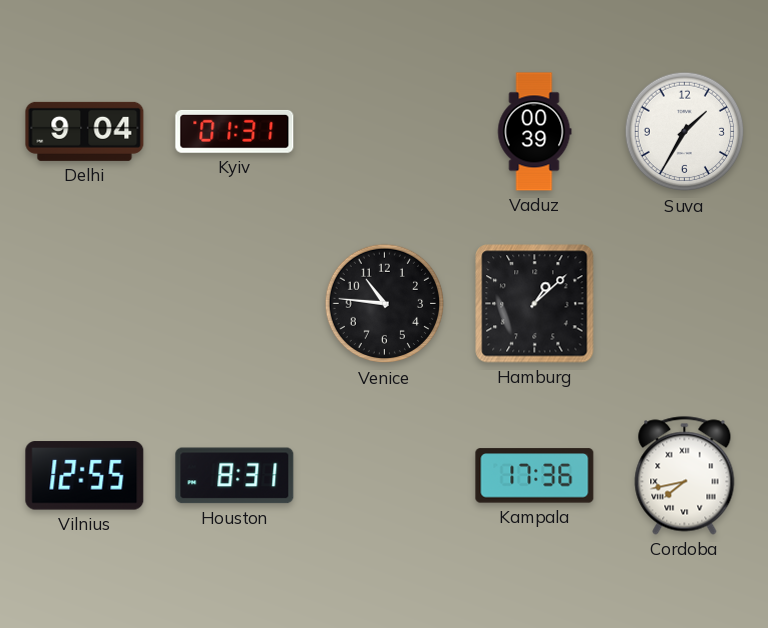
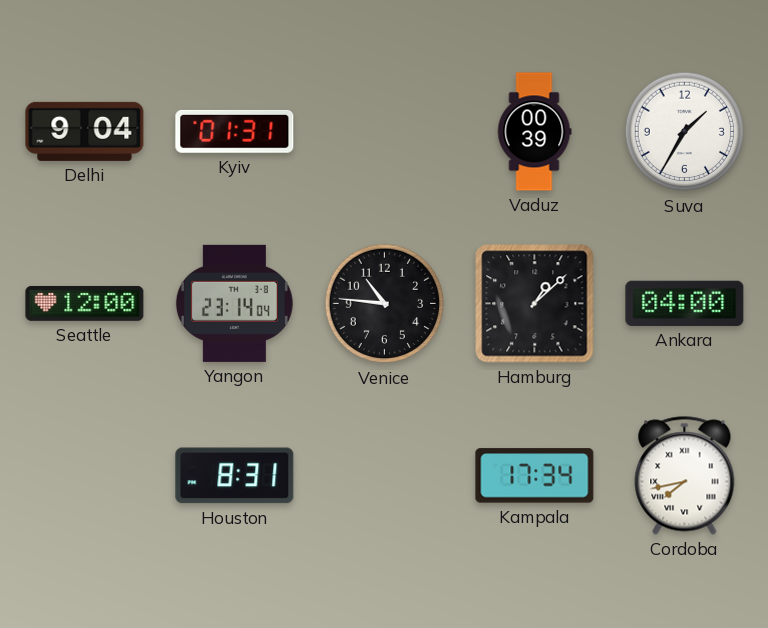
Seattle: none -> 12:00
Yangon: none -> 23:14
Ankara: none -> 04:00
Vilnius: 12:55 -> none
Kampala: 17:36 -> 17:34
